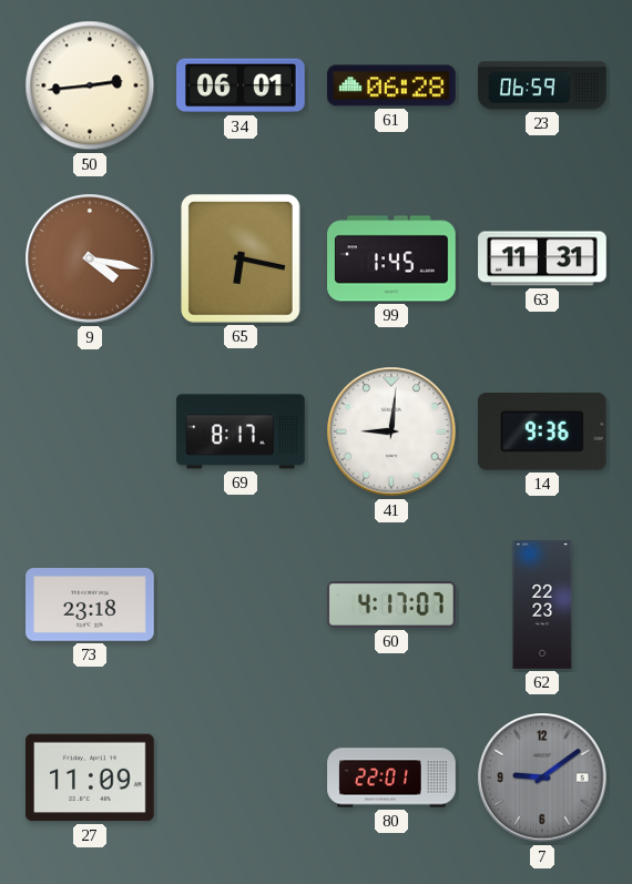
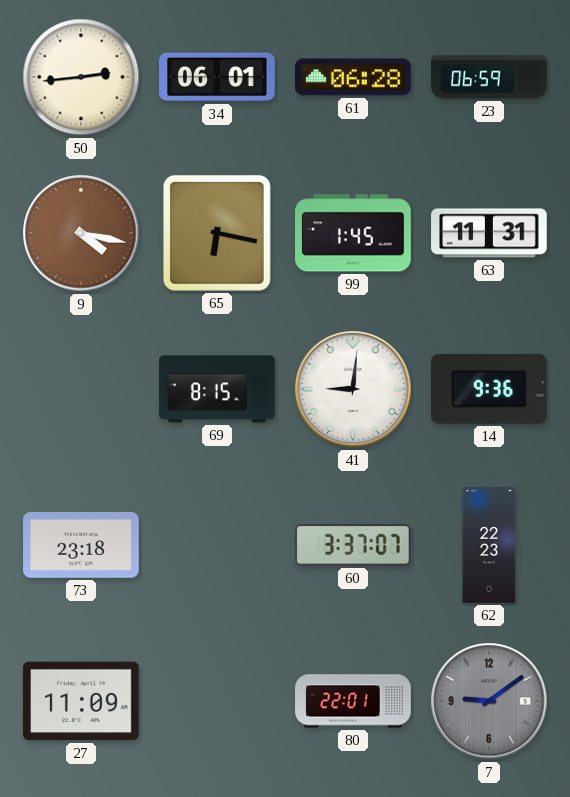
69: 8:17 -> 8:15
60: 4:17 -> 3:37
